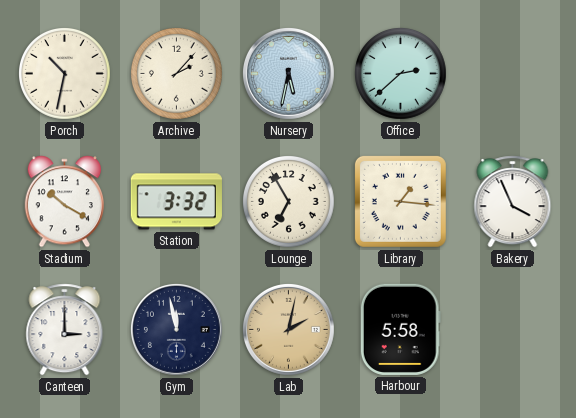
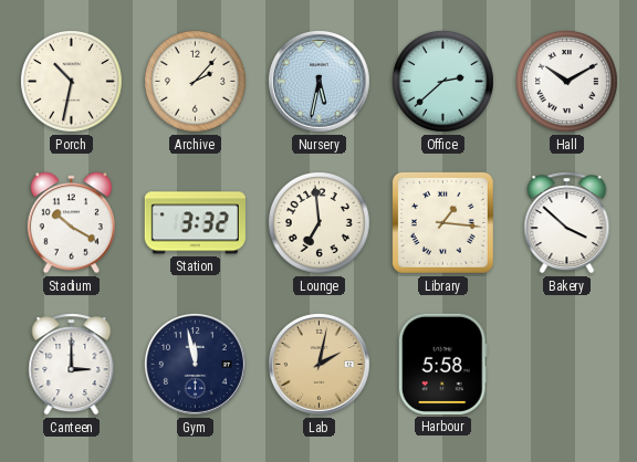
Hall: none -> 10:10
Lounge: 6:55 -> 6:59
Bakery: 3:56 -> 3:52
